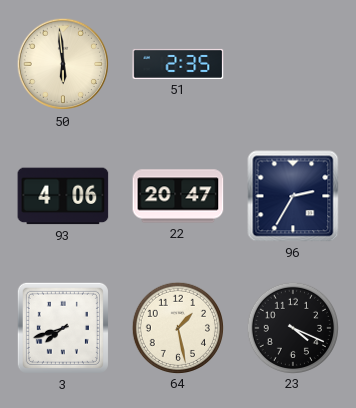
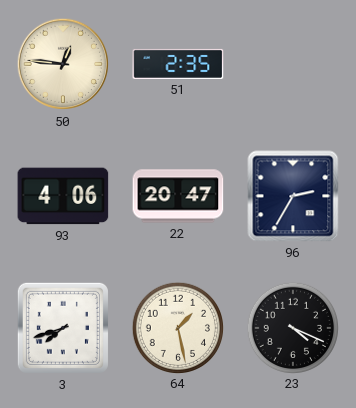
50: 5:59 -> 12:46
